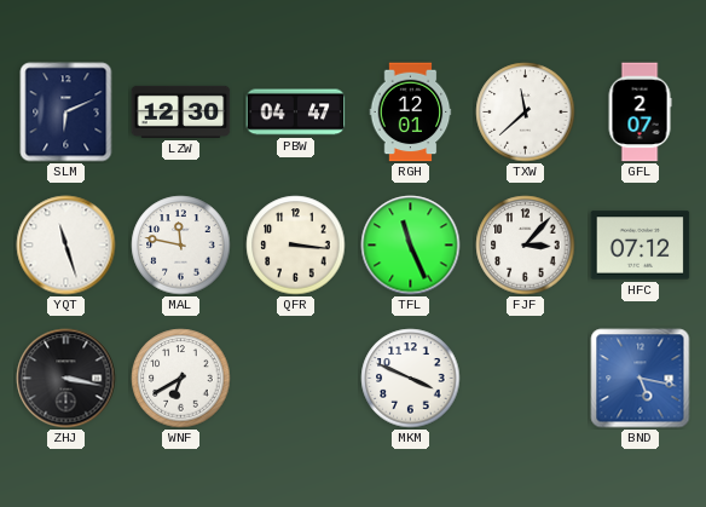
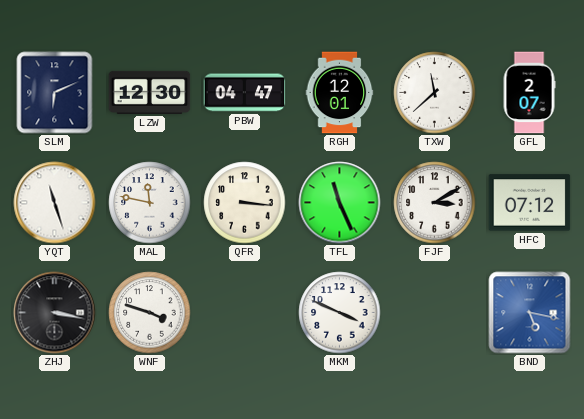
FJF: 3:07 -> 3:10
WNF: 6:40 -> 3:48
